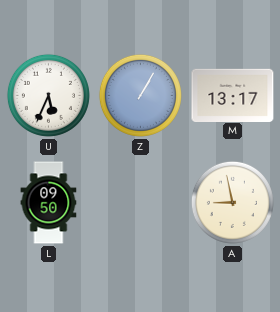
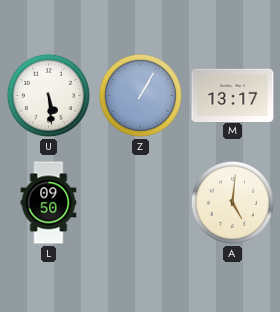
U: 5:34 -> 5:29
A: 8:58 -> 5:01
